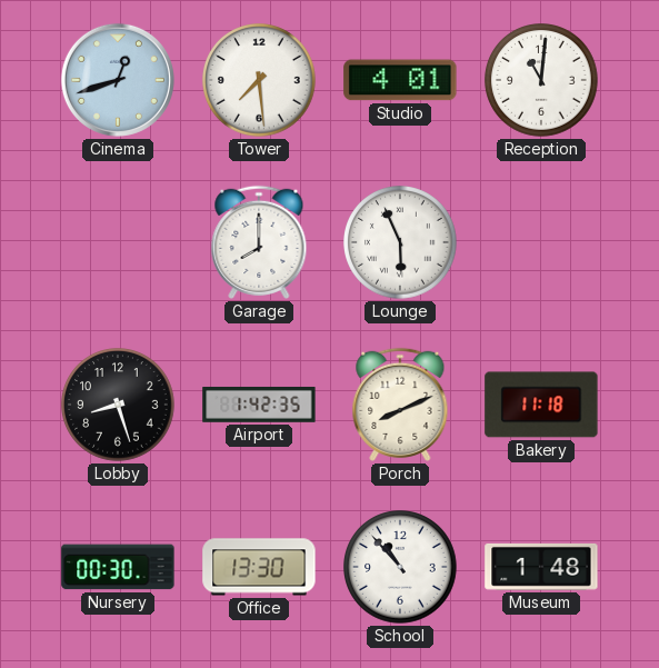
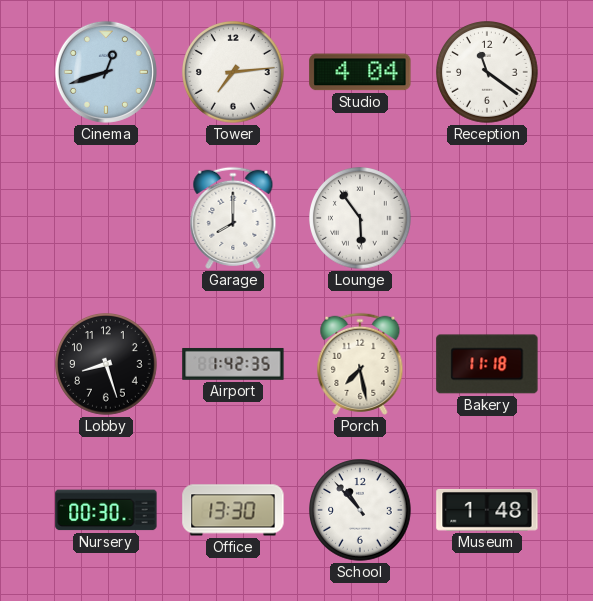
Tower: 7:29 -> 7:14
Studio: 4:01 -> 4:04
Reception: 11:01 -> 11:21
Lounge: 5:56 -> 5:54
Porch: 8:11 -> 7:28
